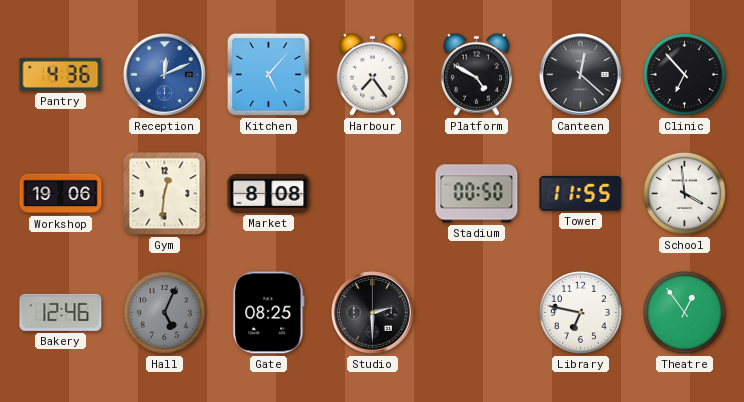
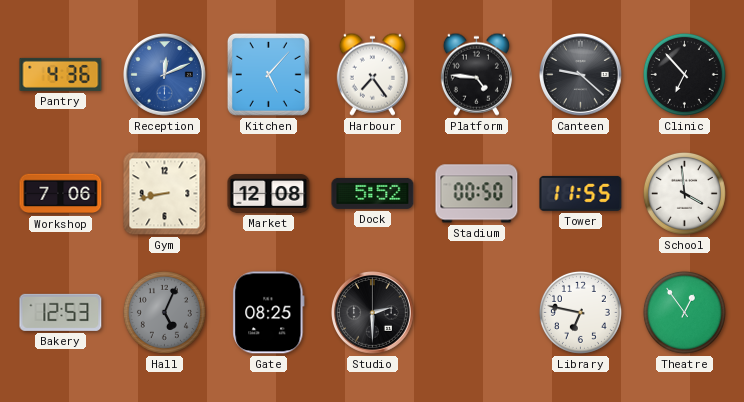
Platform: 4:50 -> 4:46
Canteen: 12:22 -> 9:22
Workshop: 19:06 -> 7:06
Gym: 12:31 -> 8:43
Market: 8:08 -> 12:08
Dock: none -> 5:52
Bakery: 12:46 -> 12:53
